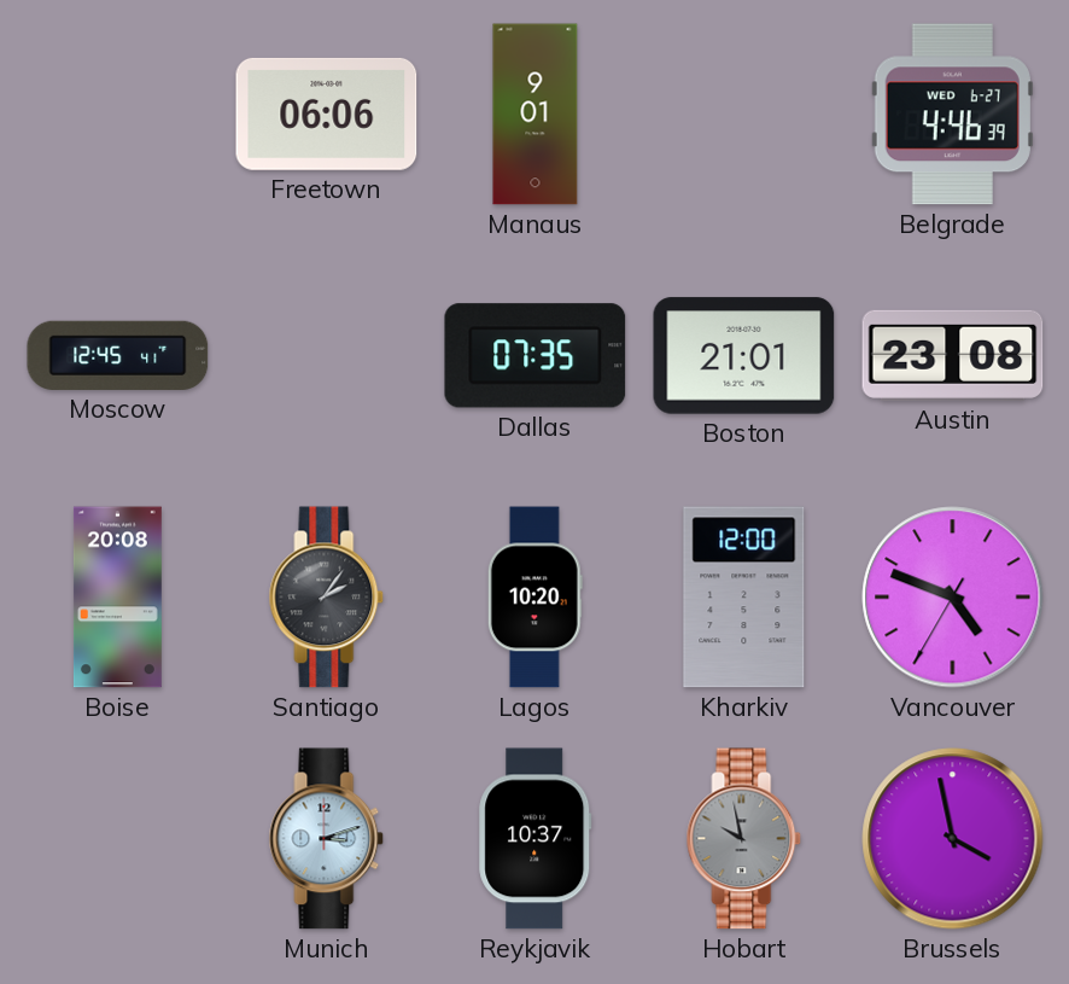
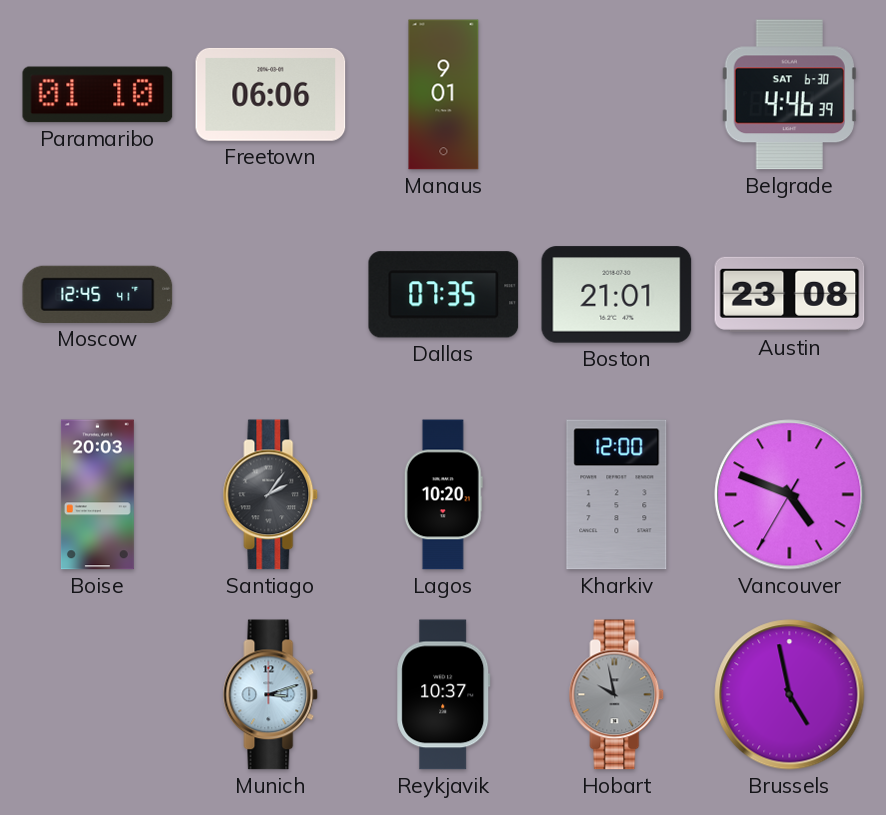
Paramaribo: none -> 01:10
Belgrade date: WED 6-27 -> SAT 6-30
Boise: 20:08 -> 20:03
Brussels: 3:58 -> 4:58
